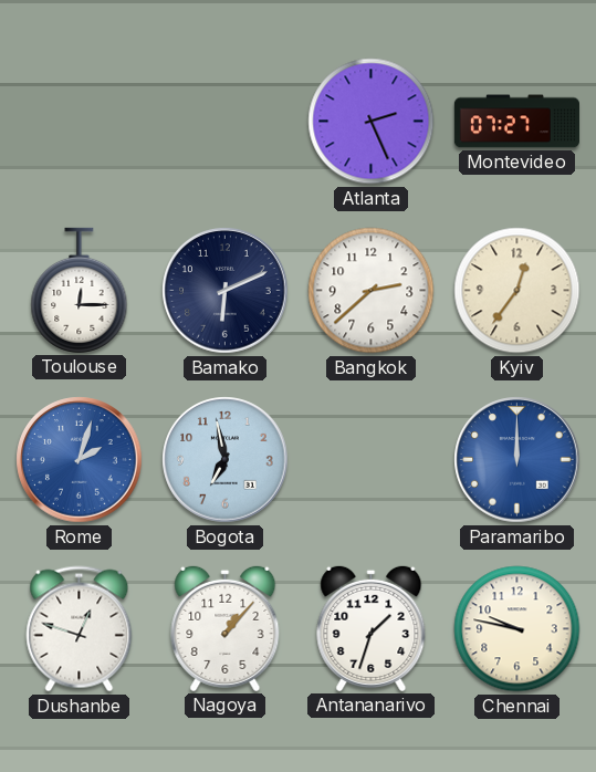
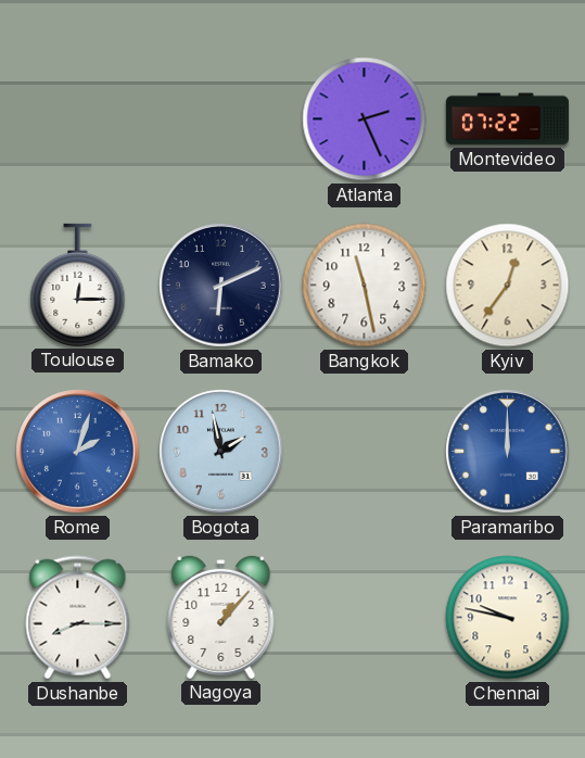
Montevideo: 07:27 -> 07:22
Bangkok: 2:38 -> 11:28
Bogota: 6:58 -> 1:58
Dushanbe: 12:48 -> 8:15
Antananarivo: 1:33 -> none
